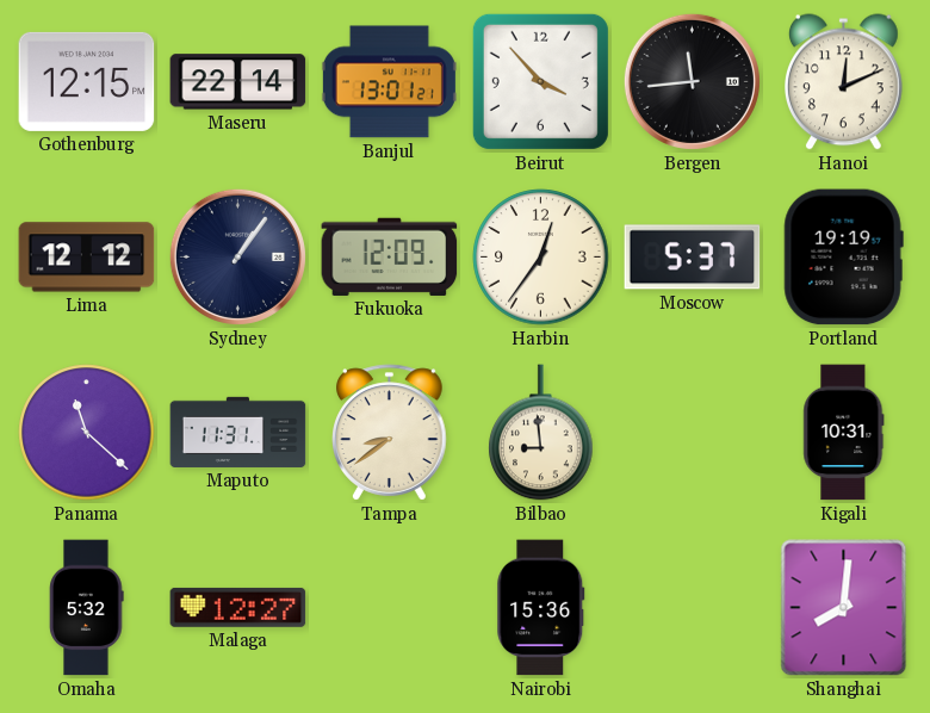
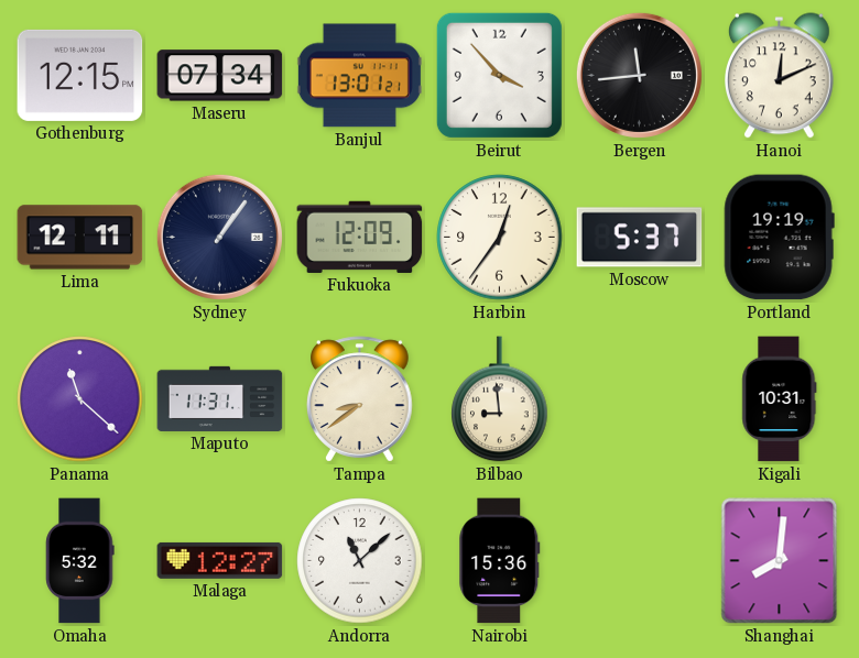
Maseru: 22:14 -> 07:34
Lima: 12:12 -> 12:11
Andorra: none -> 11:08
